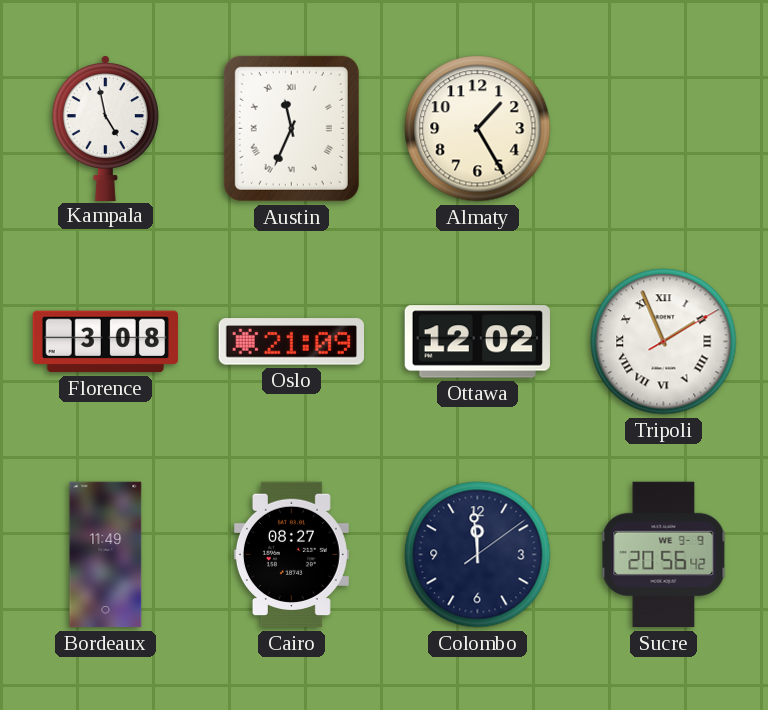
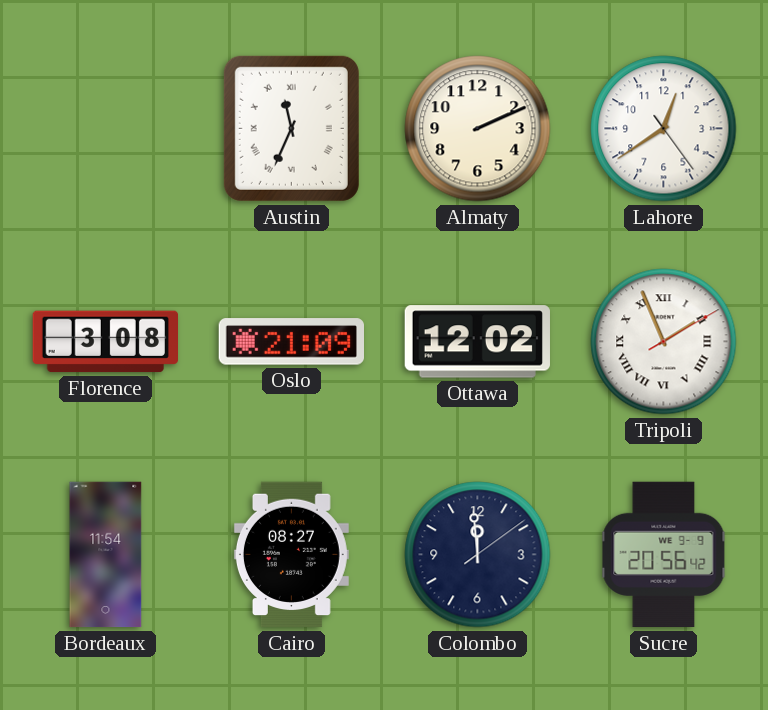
Kampala: 4:58 -> none
Almaty: 1:25 -> 2:11
Lahore: none -> 12:39
Bordeaux: 11:49 -> 11:54
